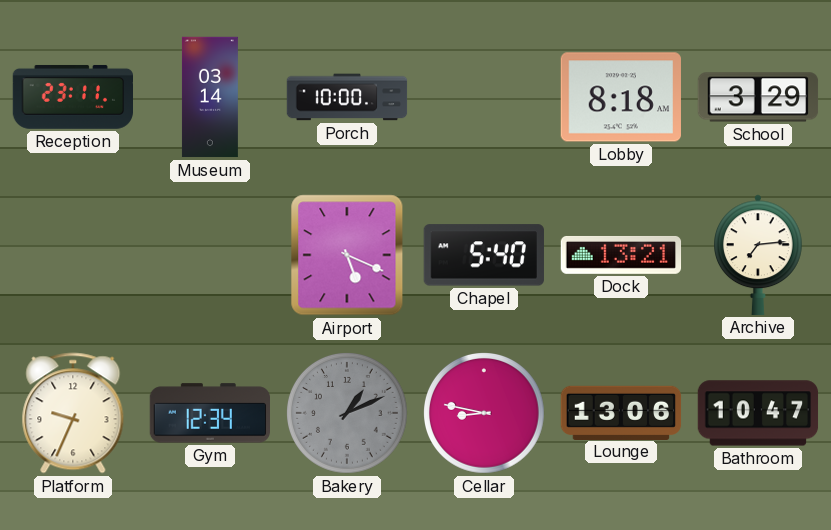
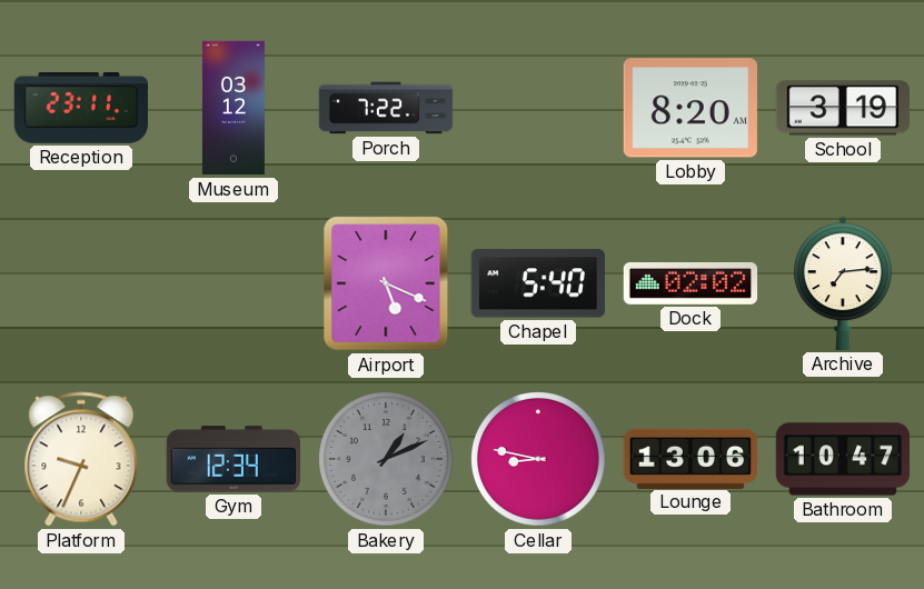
Museum: 03:14 -> 03:12
Porch: 10:00 -> 7:22
Lobby: 8:18 -> 8:20
School: 3:29 -> 3:19
Dock: 13:21 -> 02:02
